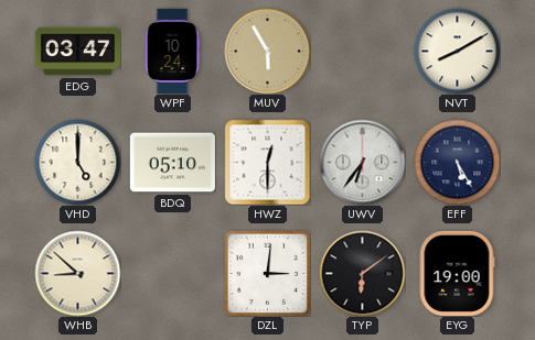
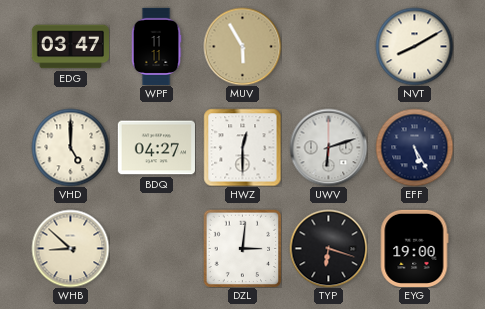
WPF: 10:24 -> 11:11
BDQ: 05:10 -> 04:27
UWV: 6:36 -> 6:12
TYP: 6:09 -> 6:18
